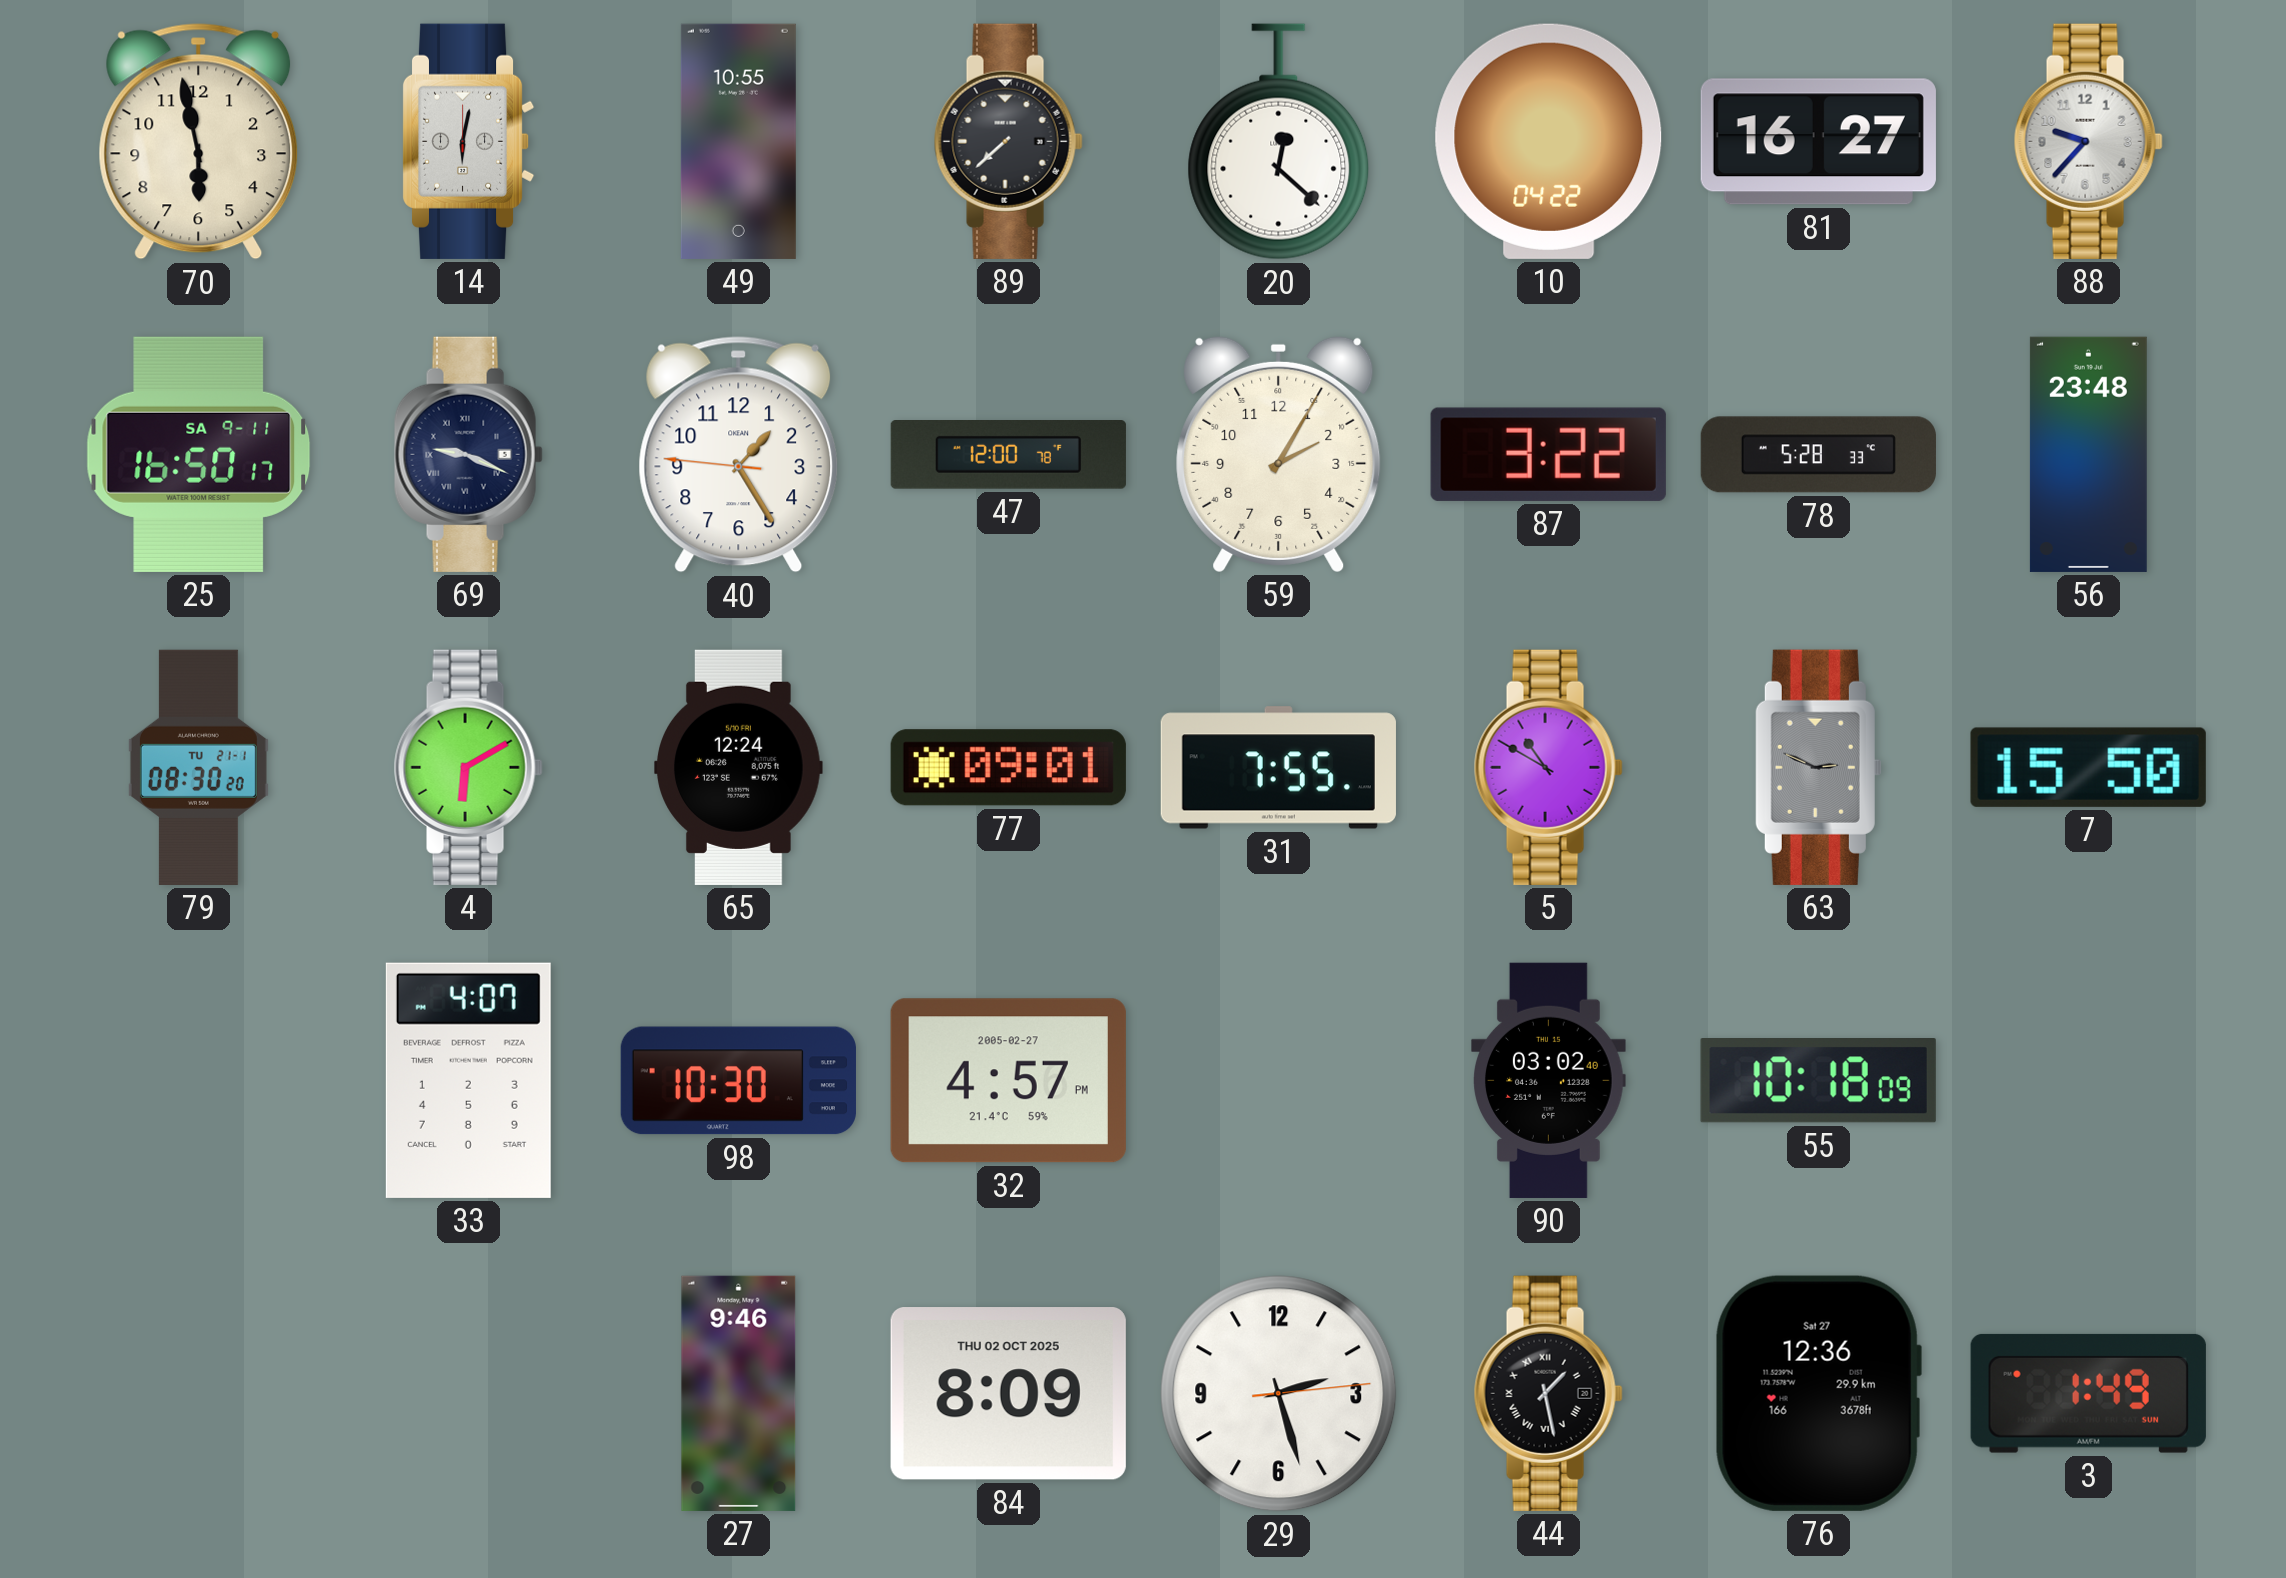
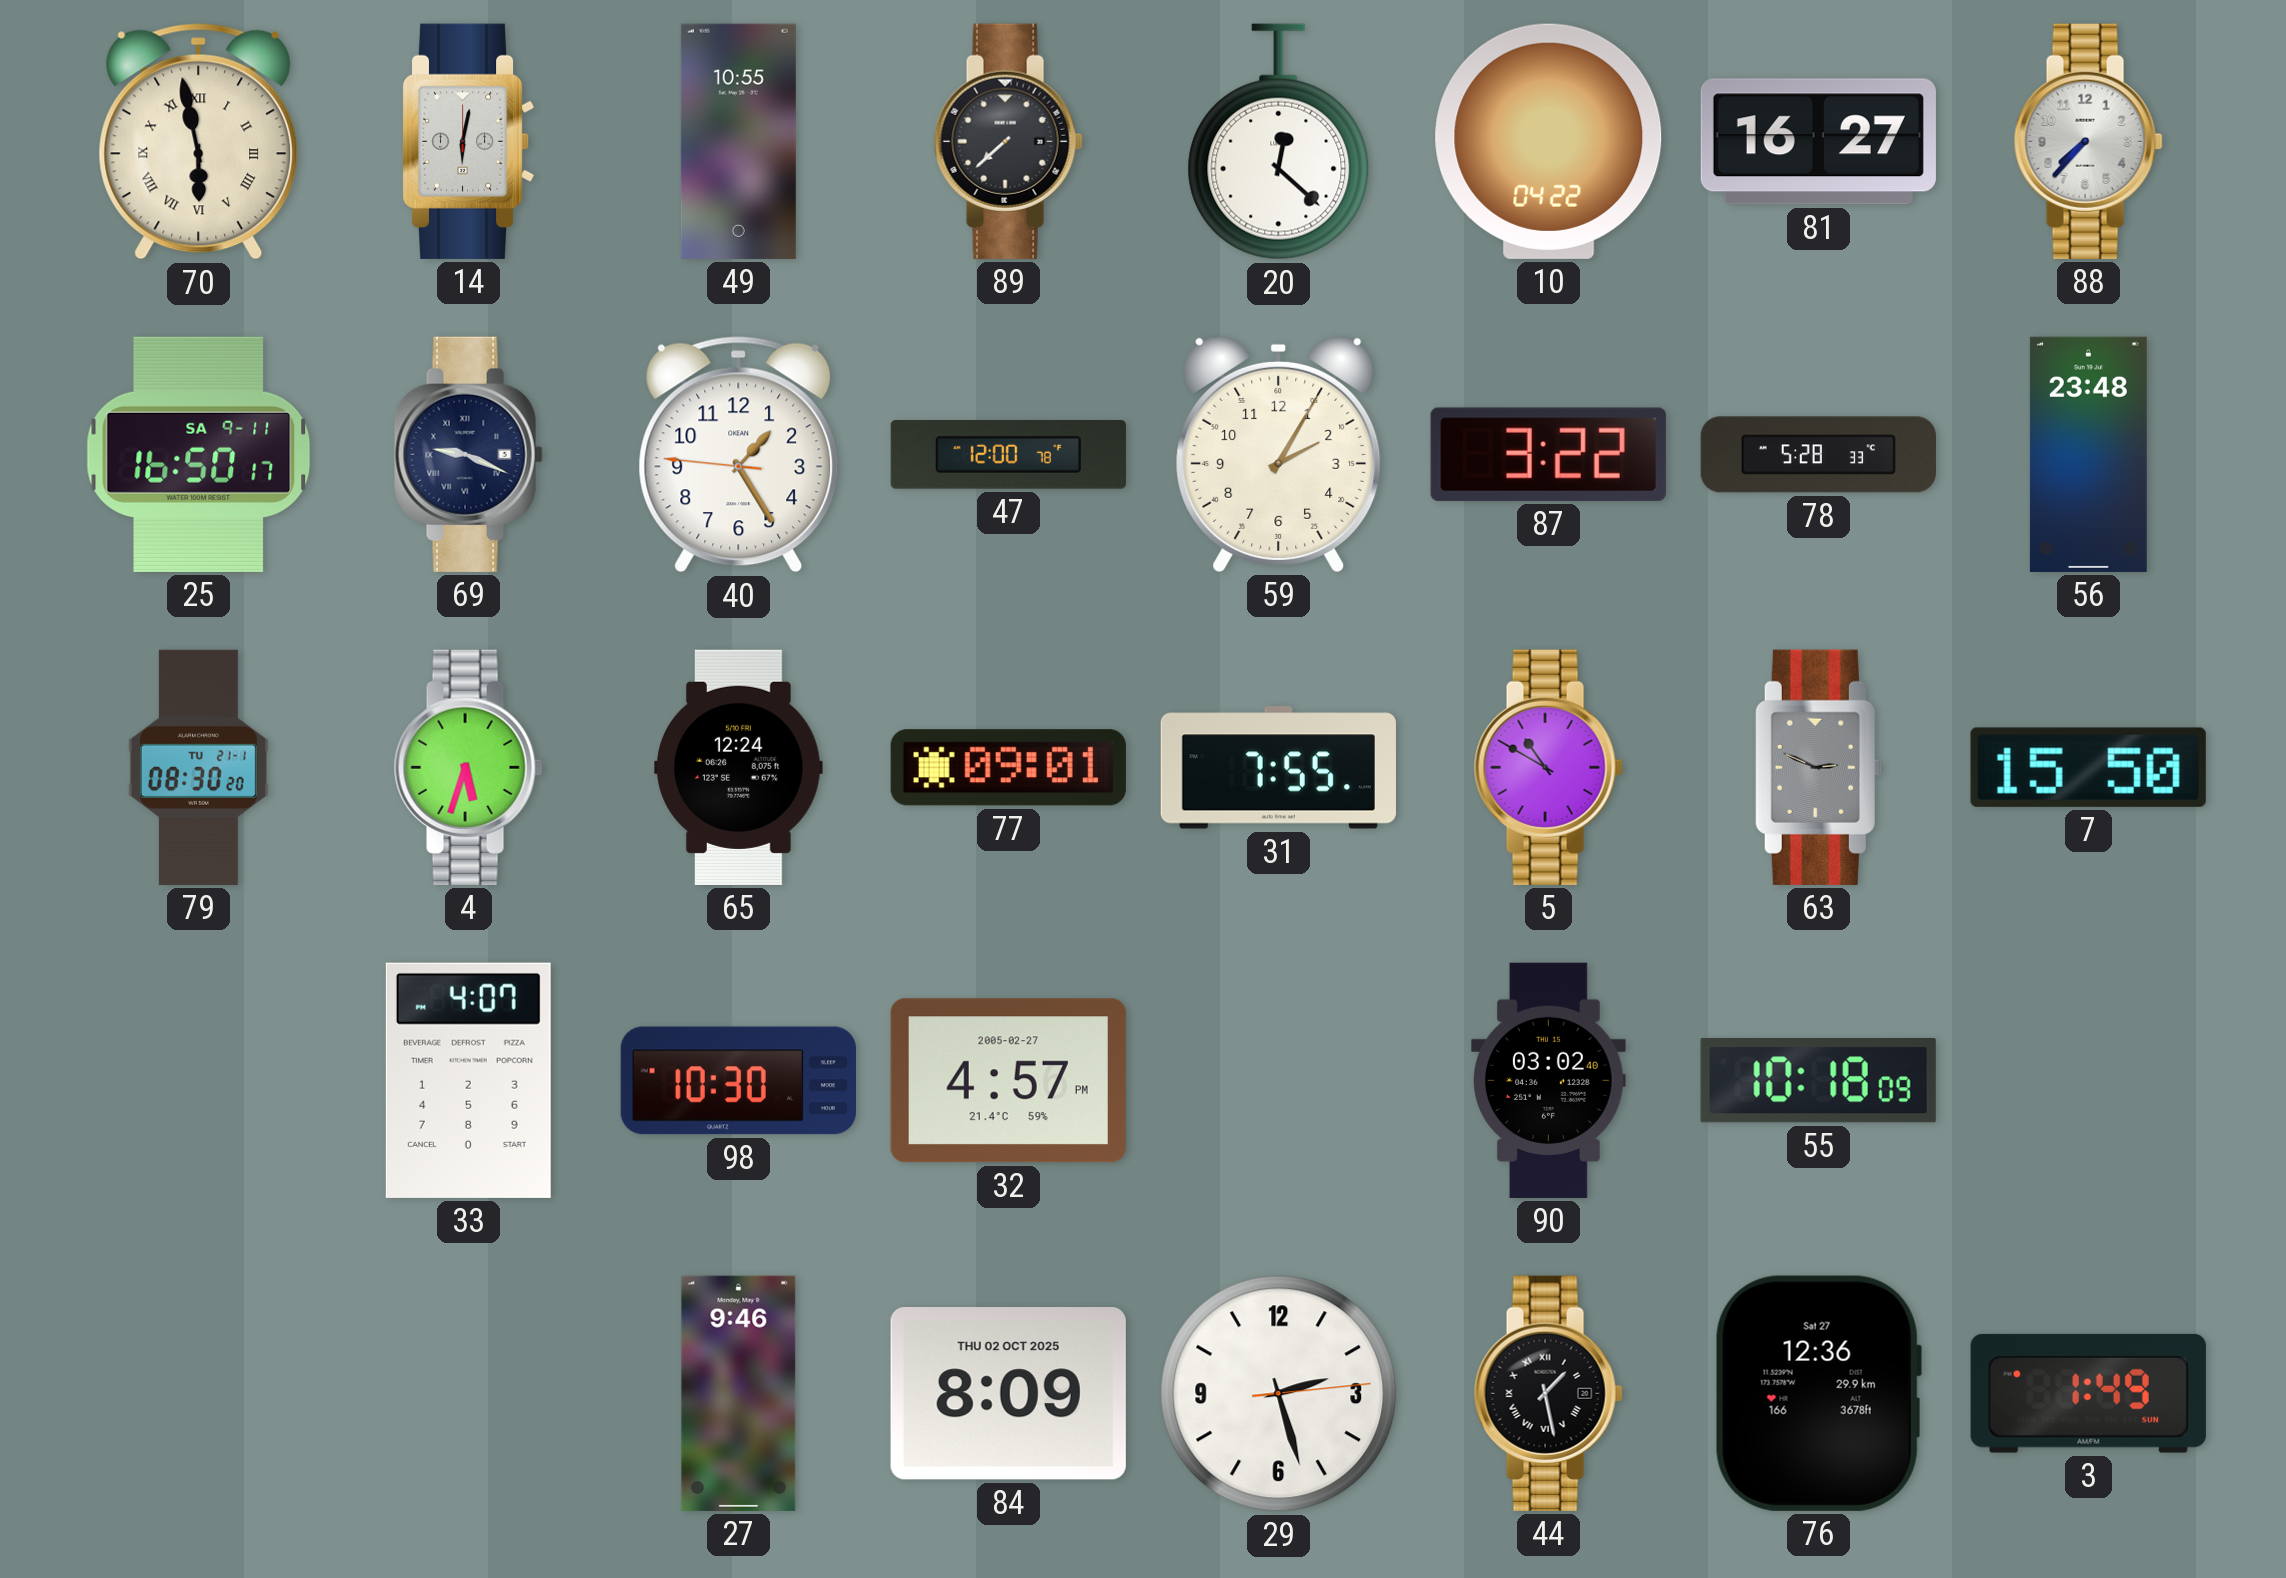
70 numerals: Arabic -> Roman
88: 9:37 -> 7:37
4: 6:10 -> 5:33
